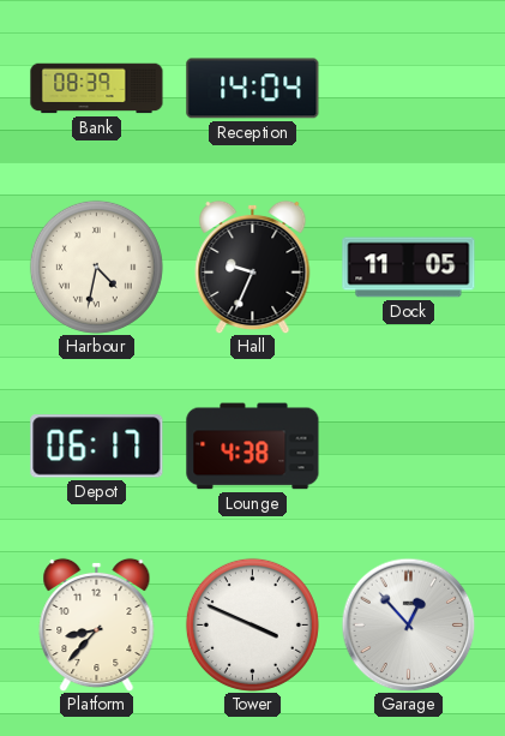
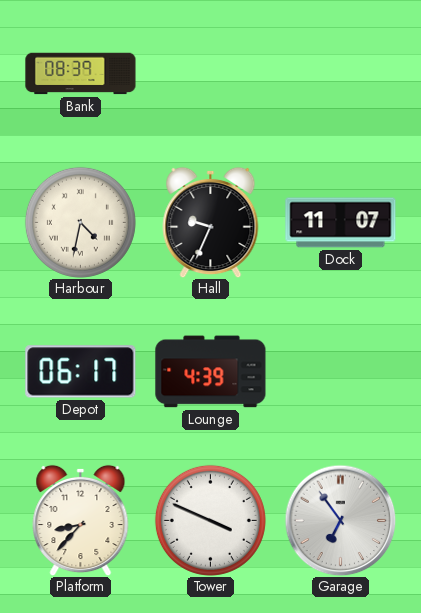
Reception: 14:04 -> none
Dock: 11:05 -> 11:07
Lounge: 4:38 -> 4:39
Garage: 12:53 -> 6:54
